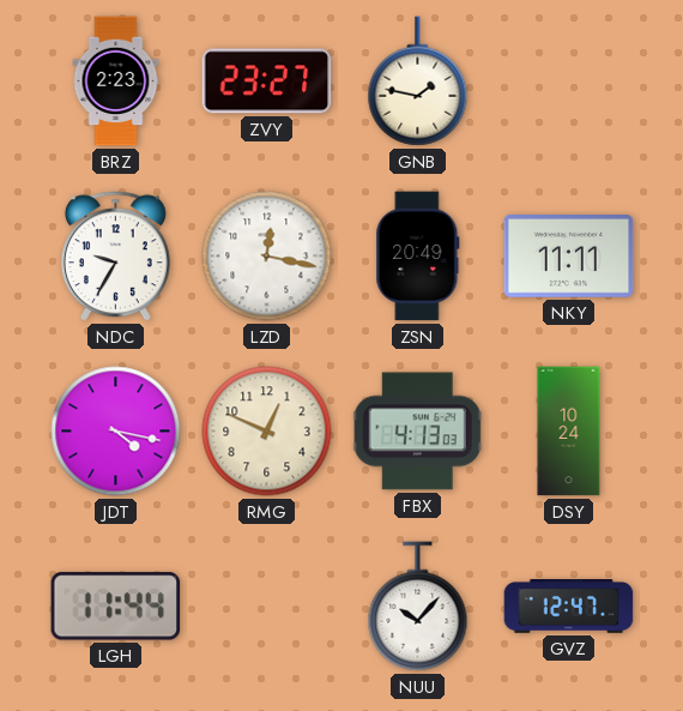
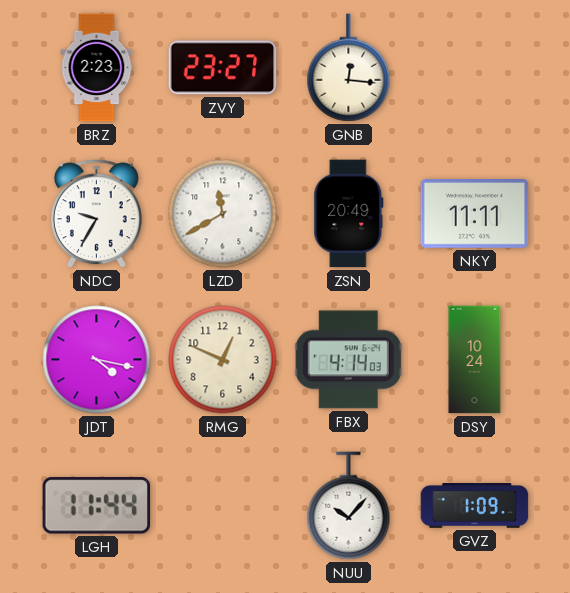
GNB: 1:47 -> 12:16
LZD: 12:17 -> 11:40
FBX: 4:13 -> 4:14
GVZ: 12:47 -> 1:09
